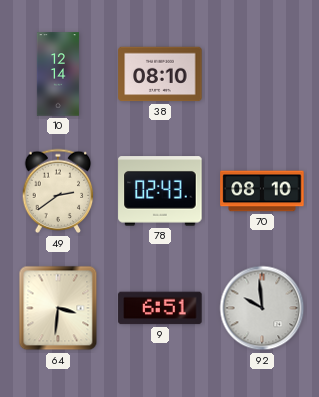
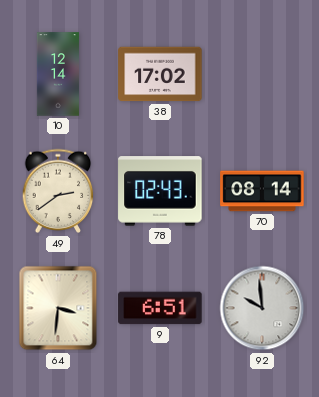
38: 08:10 -> 17:02
70: 08:10 -> 08:14
